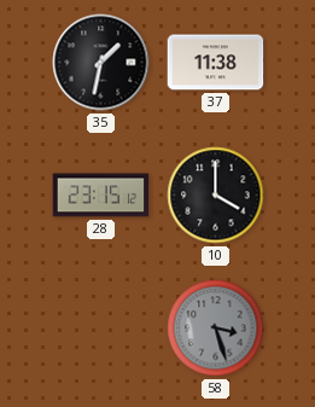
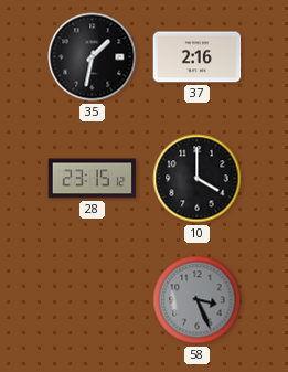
37: 11:38 -> 2:16
58: 3:27 -> 3:26
